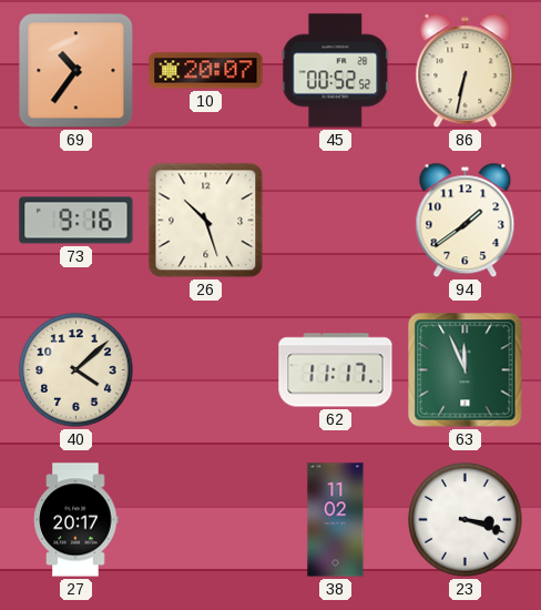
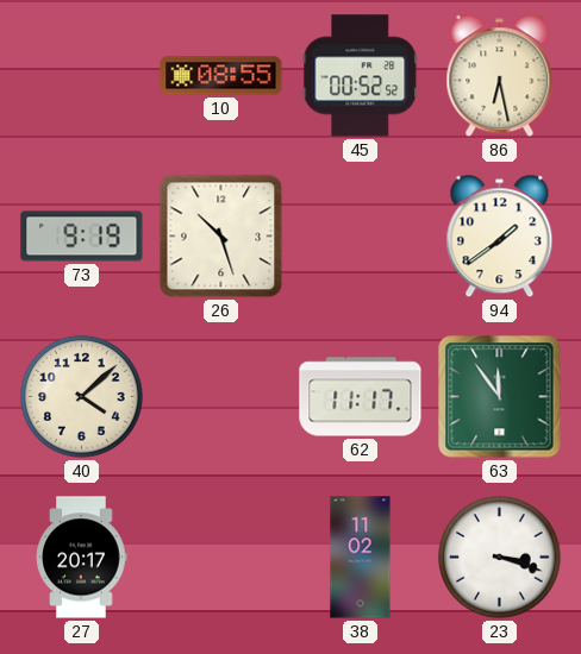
69: 10:36 -> none
10: 20:07 -> 08:55
86: 6:32 -> 6:28
73: 9:16 -> 9:19
63: 11:56 -> 11:54
